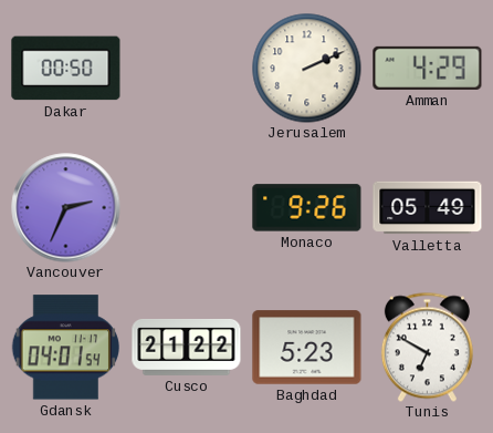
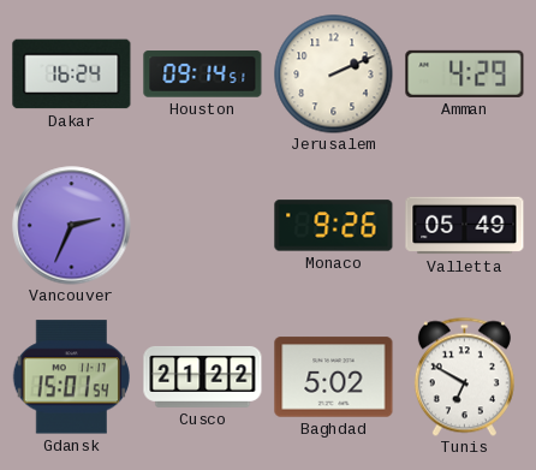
Dakar: 00:50 -> 16:24
Houston: none -> 09:14
Gdansk: 04:01 -> 15:01
Baghdad: 5:23 -> 5:02
